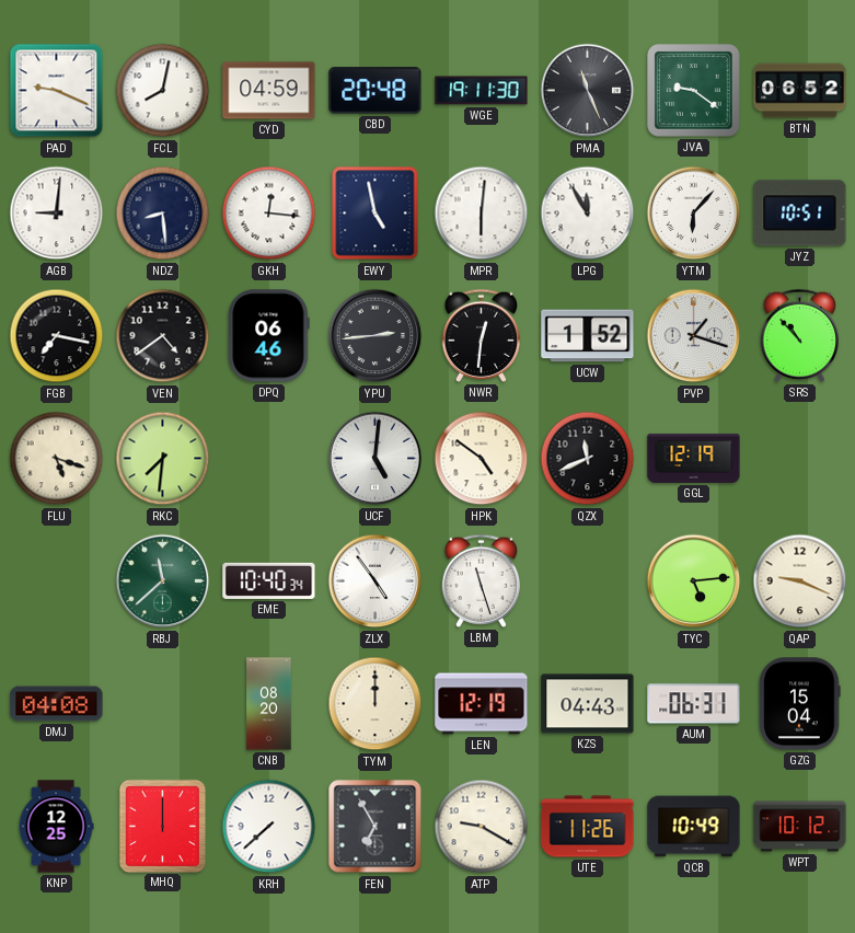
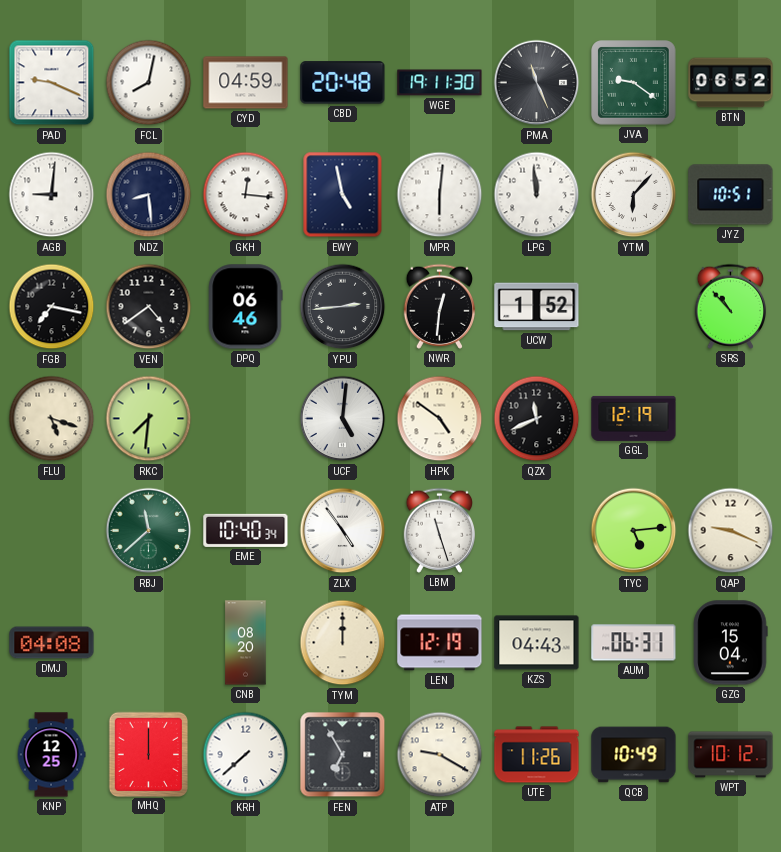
LPG: 11:55 -> 11:59
PVP: 1:18 -> none
